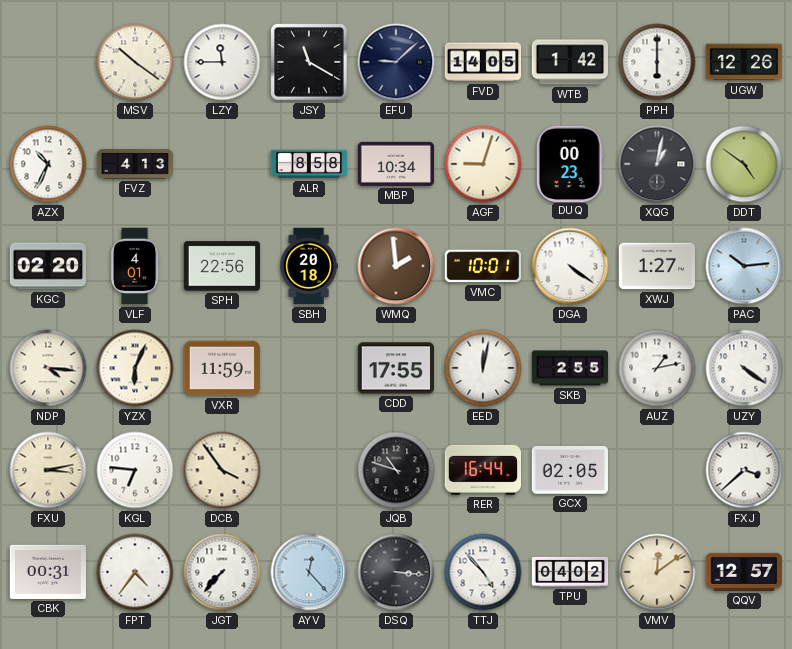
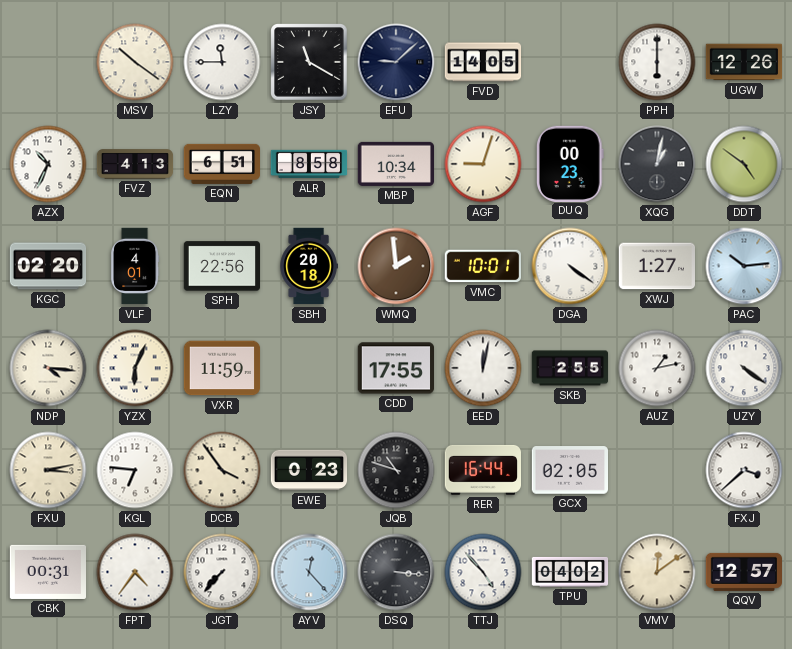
WTB: 1:42 -> none
EQN: none -> 6:51
EWE: none -> 0:23
